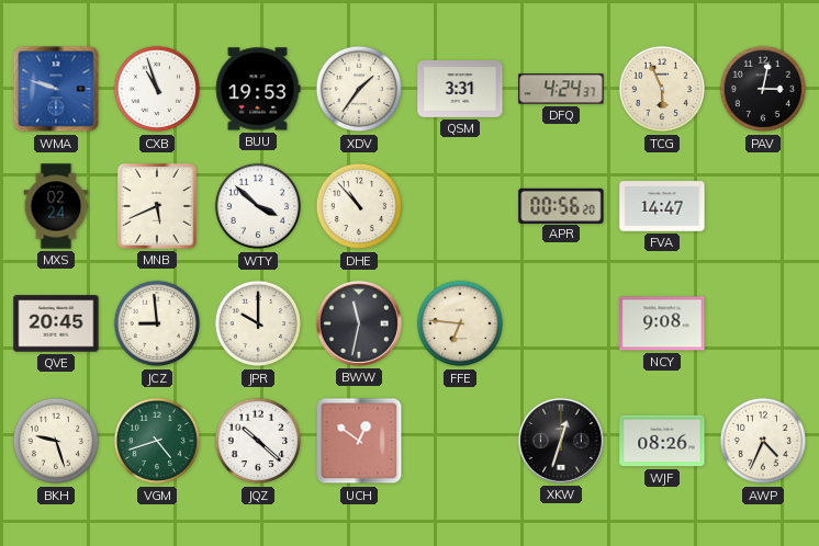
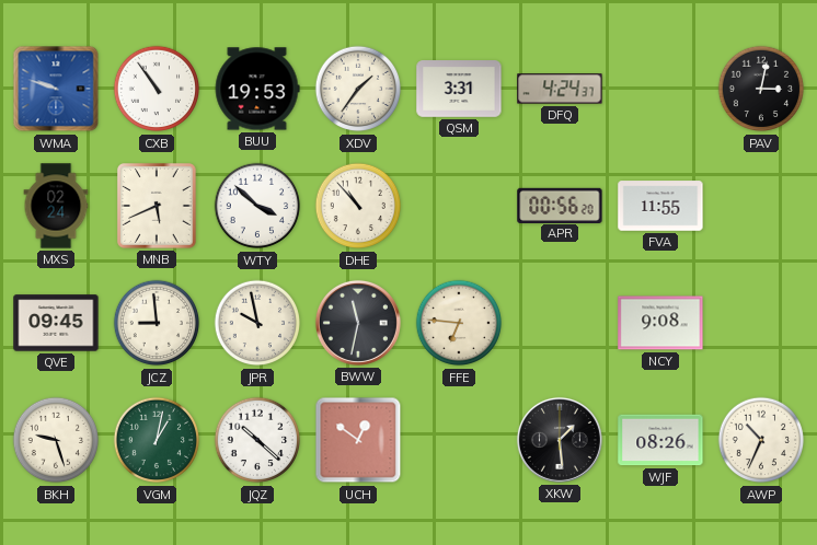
CXB: 10:57 -> 10:54
TCG: 5:56 -> none
FVA: 14:47 -> 11:55
QVE: 20:45 -> 09:45
JPR: 10:00 -> 9:58
VGM: 4:42 -> 1:02
XKW: 12:33 -> 1:29
AWP: 4:34 -> 10:34
